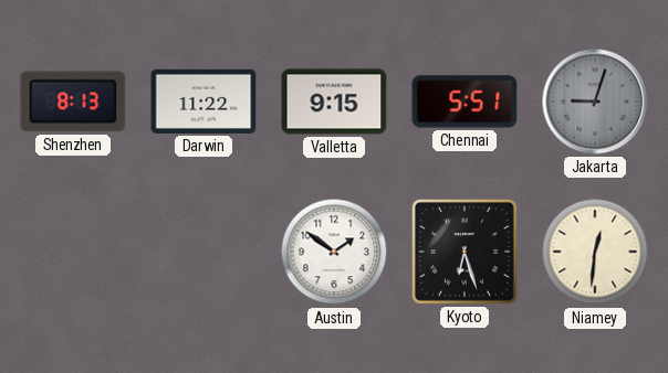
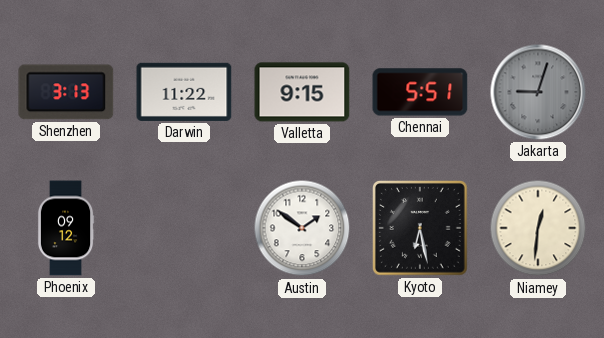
Shenzhen: 8:13 -> 3:13
Phoenix: none -> 09:12
Kyoto: 6:27 -> 6:28
